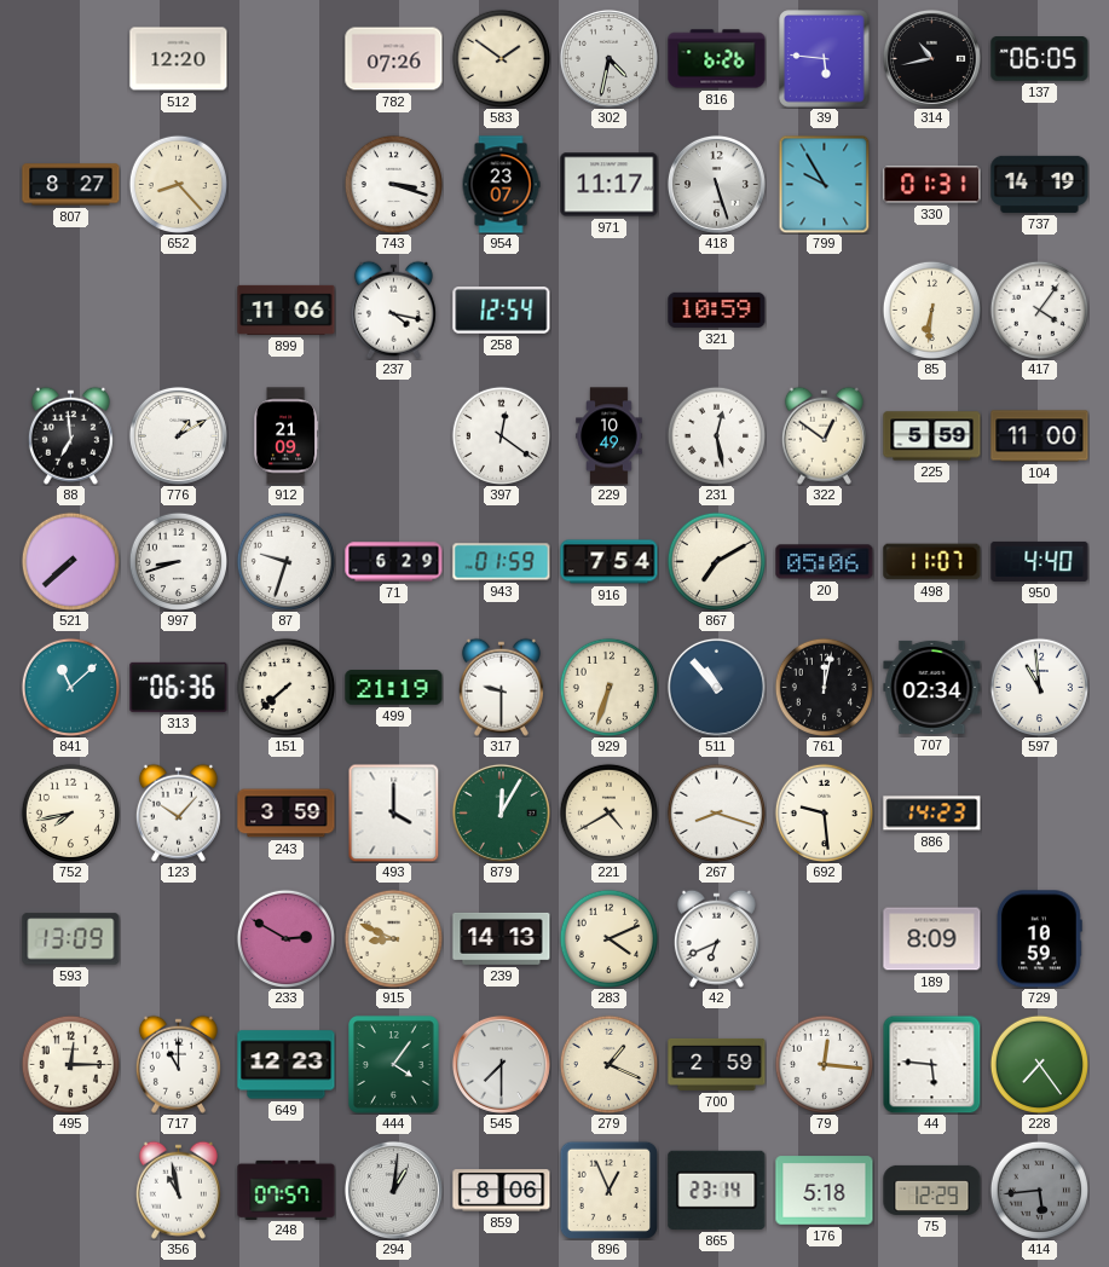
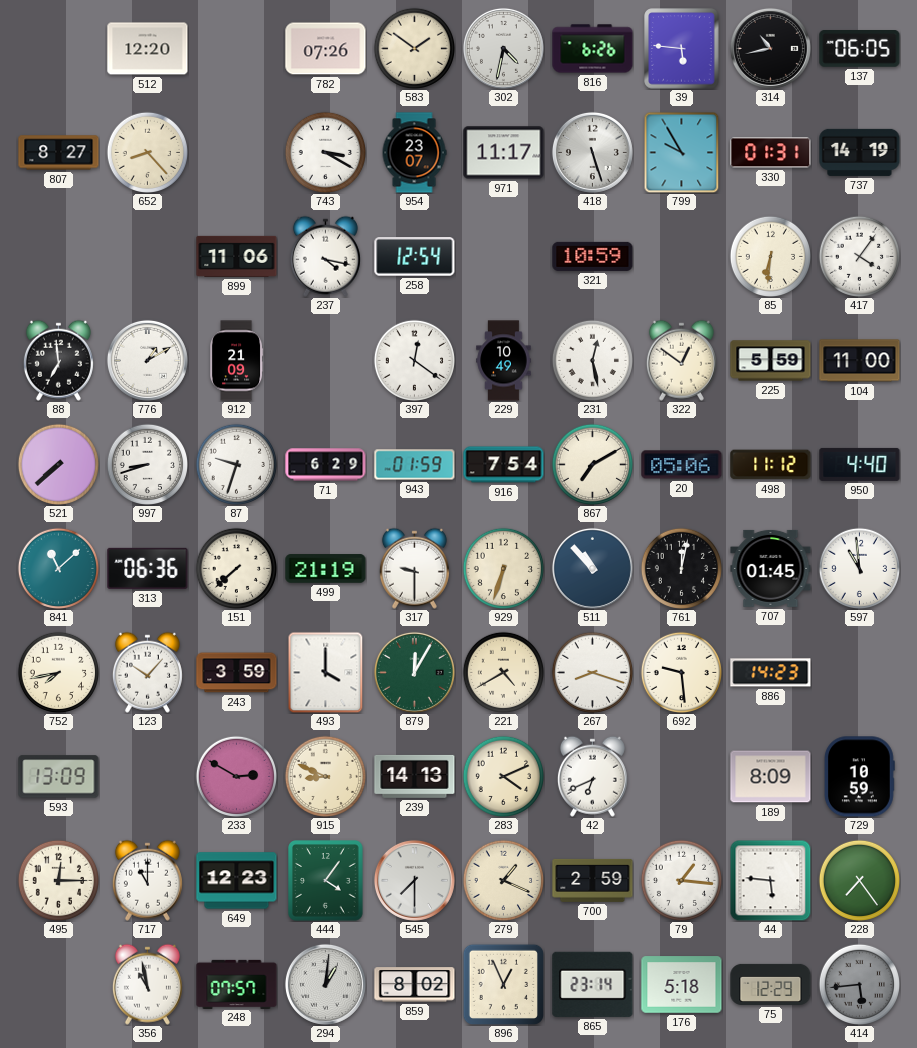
743: 3:18 -> 3:20
498: 11:07 -> 11:12
707: 02:34 -> 01:45
79: 12:16 -> 1:16
859: 8:06 -> 8:02
